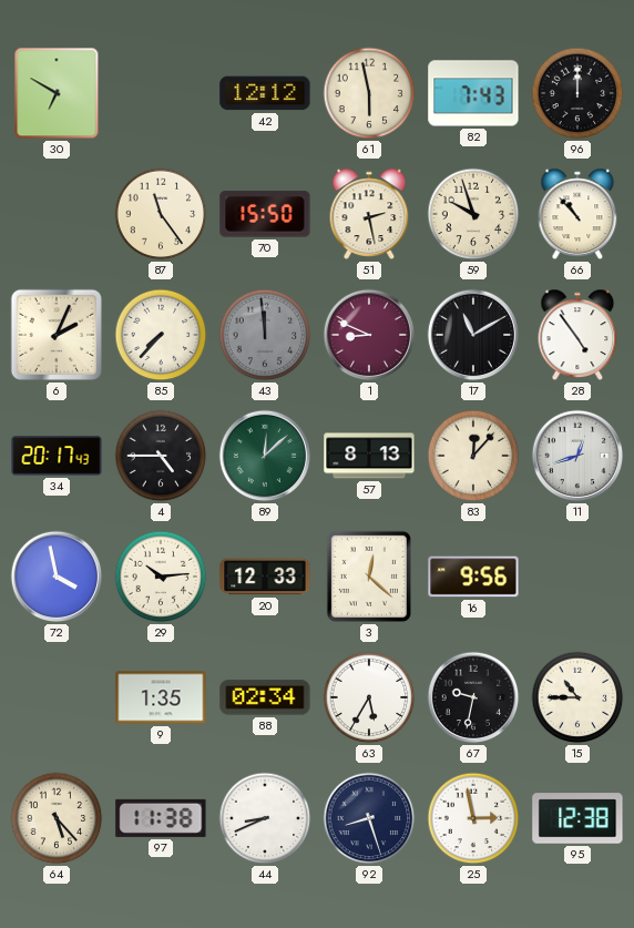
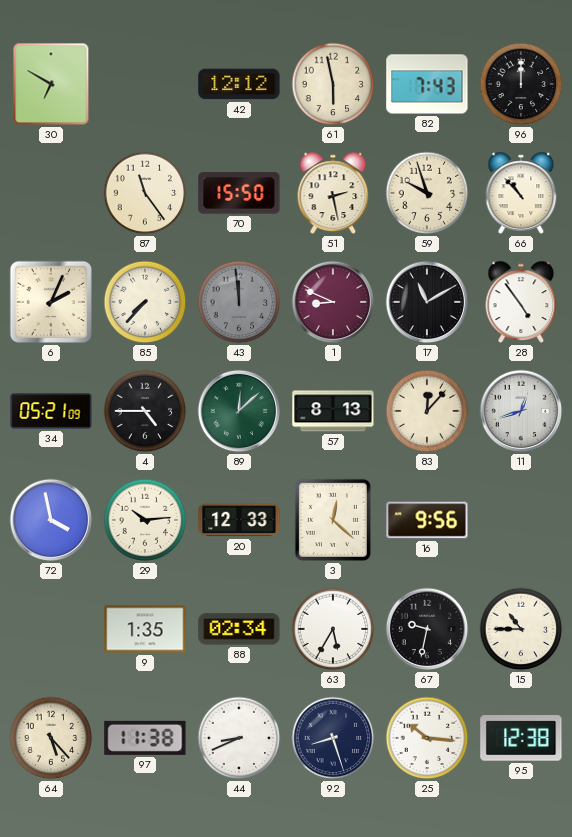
34: 20:17 -> 05:21
25: 2:58 -> 10:16
